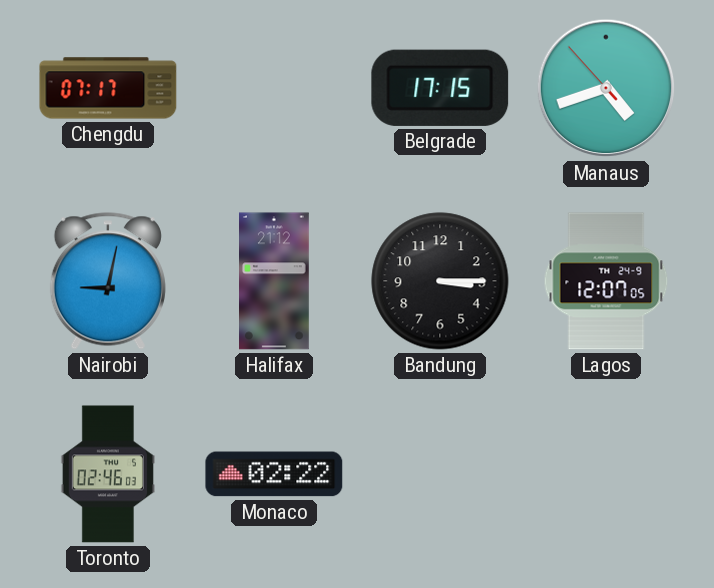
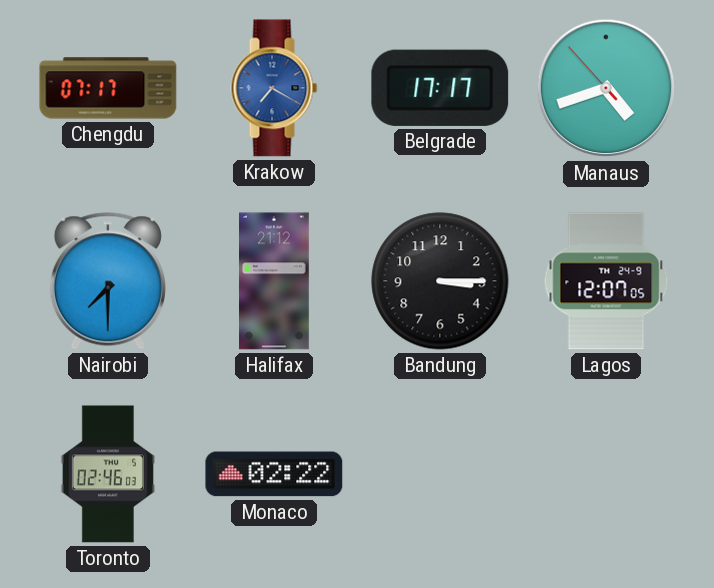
Krakow: none -> 7:20
Belgrade: 17:15 -> 17:17
Nairobi: 9:02 -> 7:30
